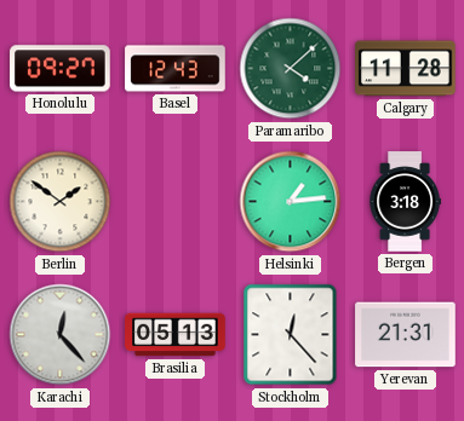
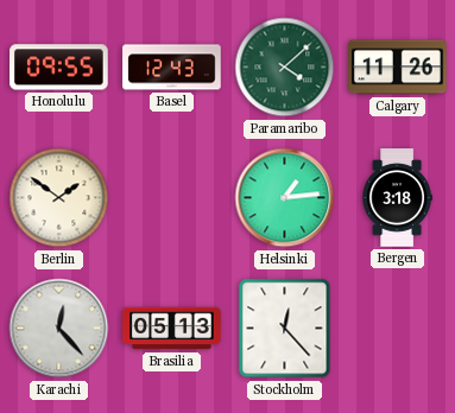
Honolulu: 09:27 -> 09:55
Calgary: 11:28 -> 11:26
Yerevan: 21:31 -> none
